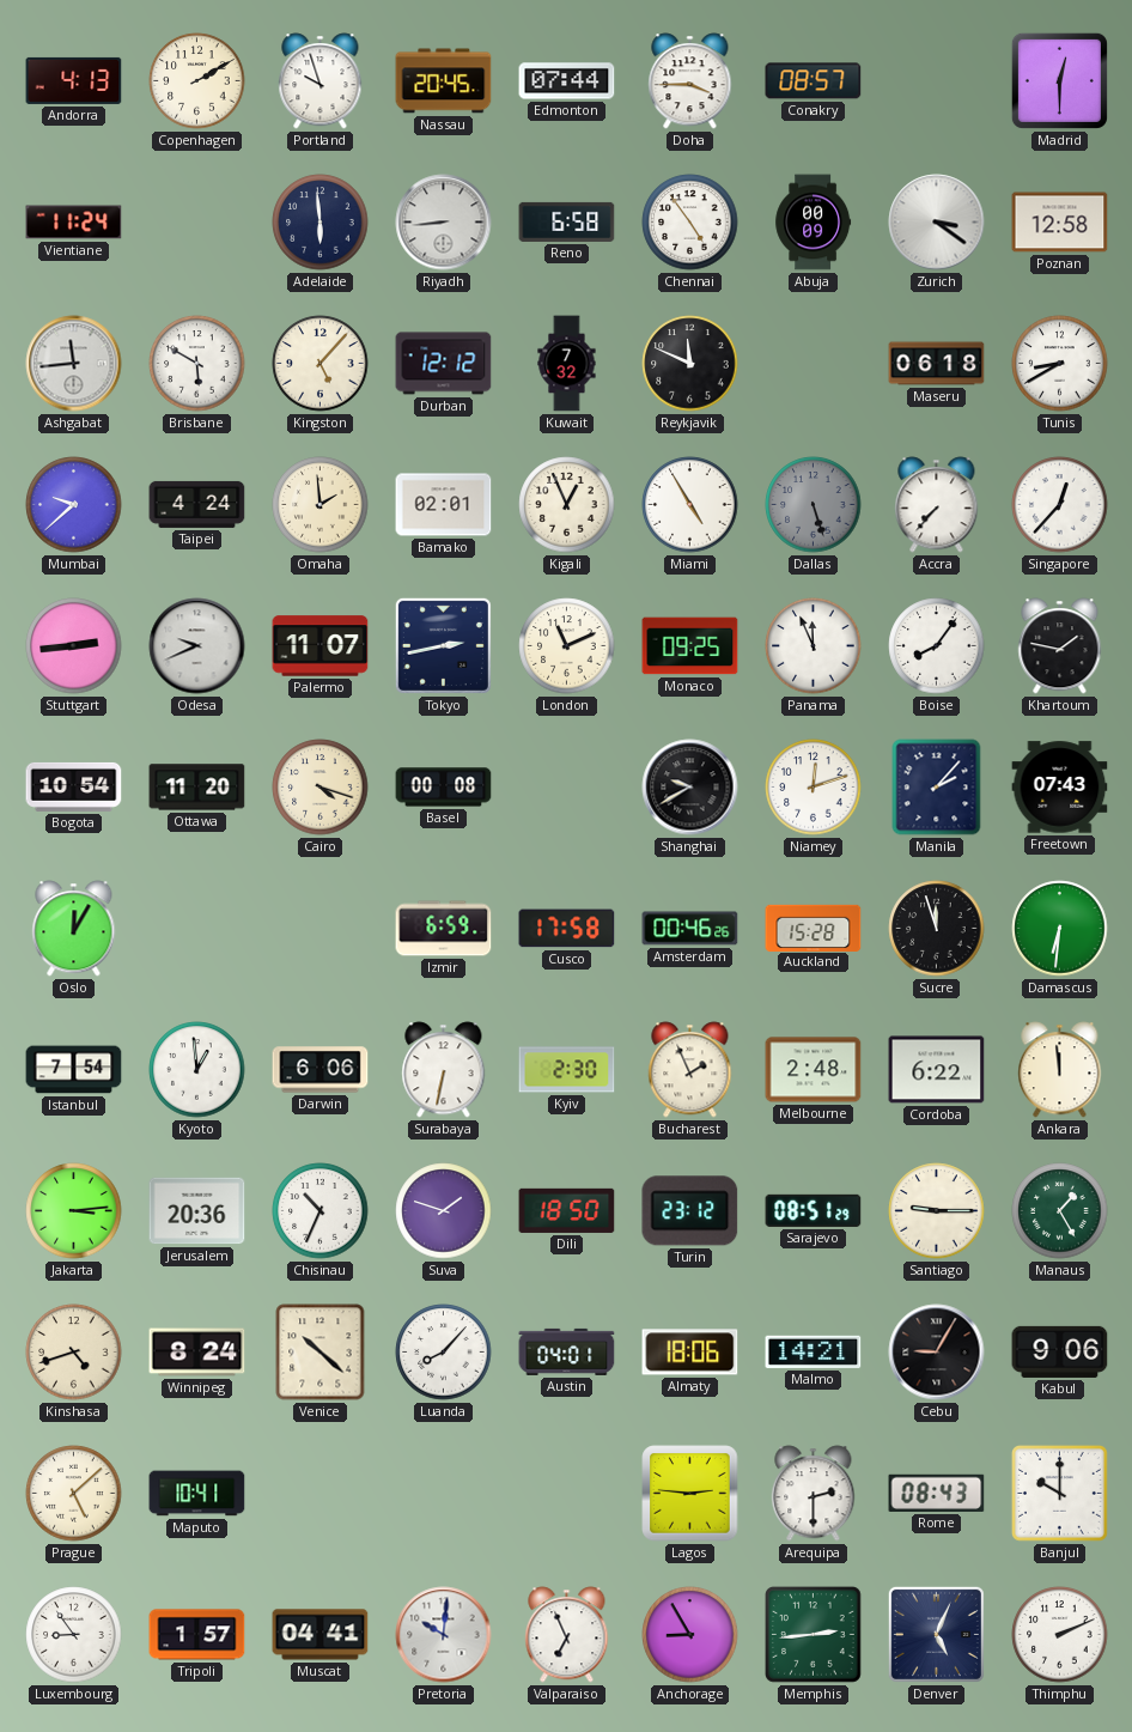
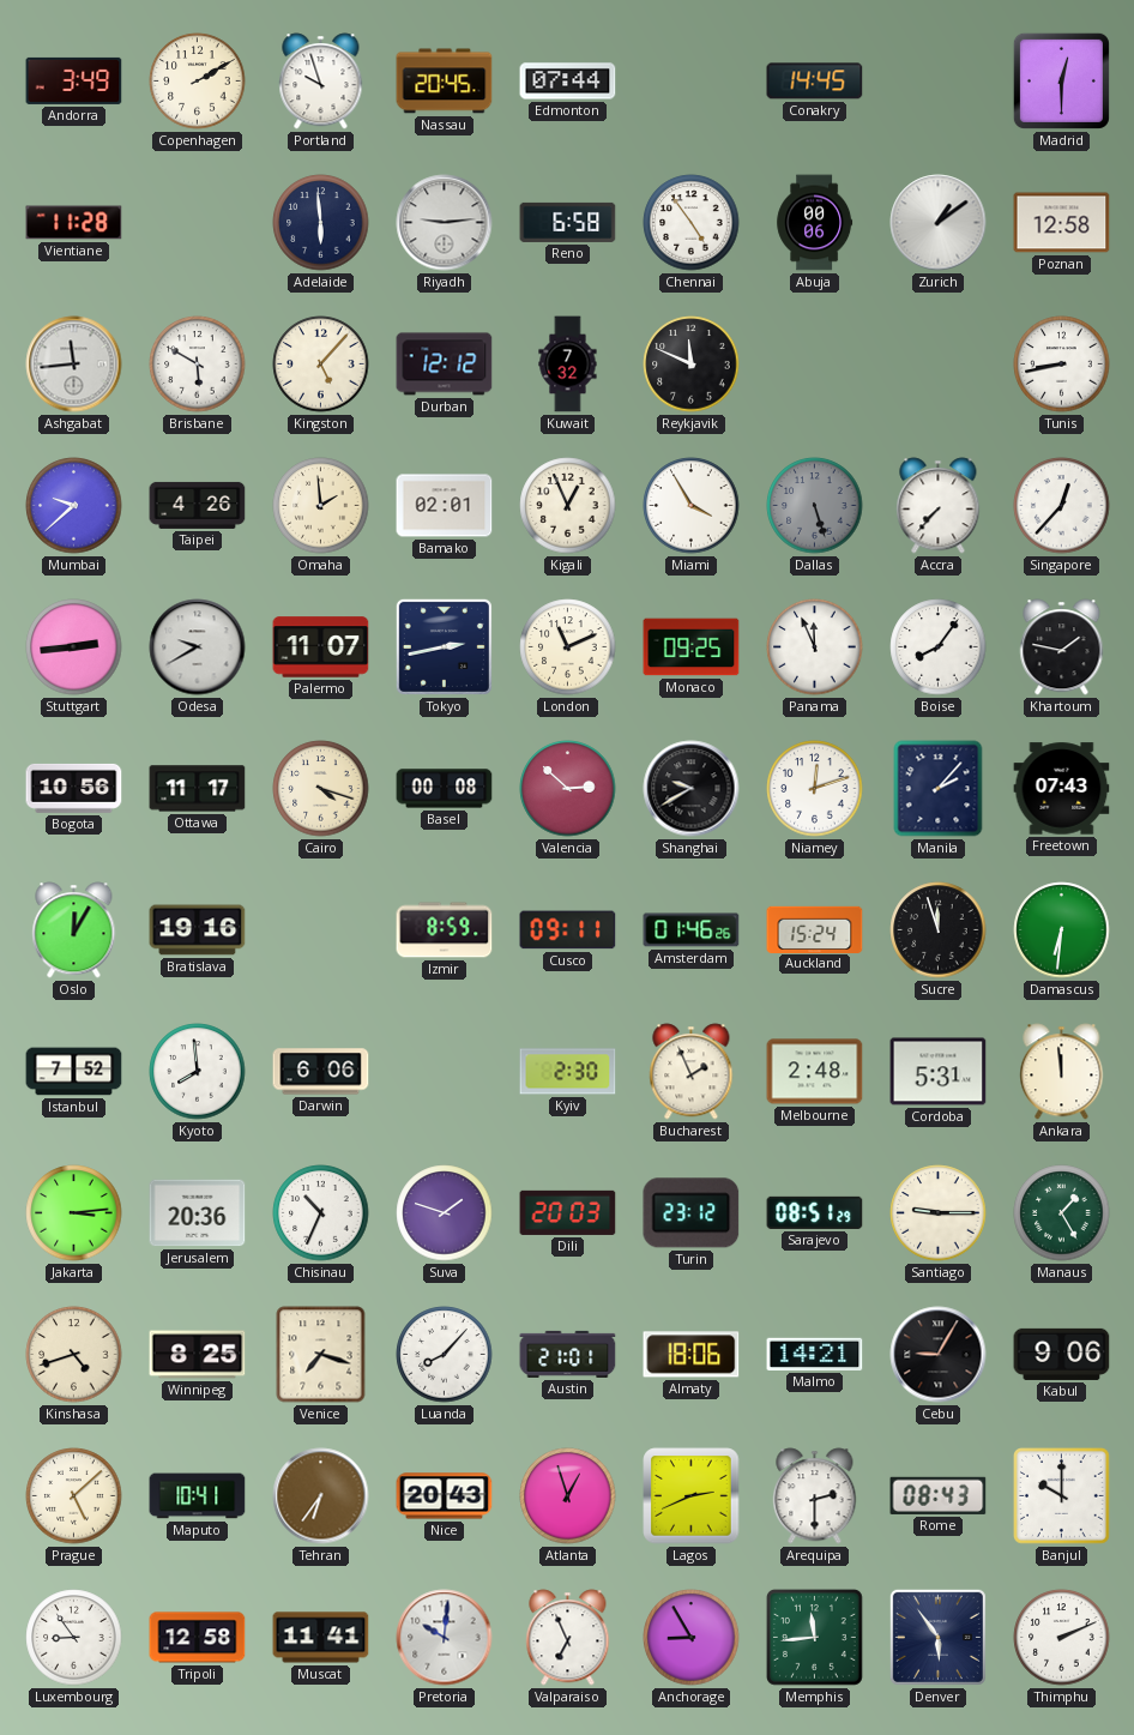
Andorra: 4:13 -> 3:49
Doha: 3:45 -> none
Conakry: 08:57 -> 14:45
Vientiane: 11:24 -> 11:28
Riyadh: 8:44 -> 9:14
Abuja: 00:09 -> 00:06
Zurich: 3:21 -> 1:09
Maseru: 06:18 -> none
Tunis: 8:40 -> 8:43
Taipei: 4:24 -> 4:26
Miami: 4:55 -> 3:55
Odesa: 9:41 -> 9:40
Bogota: 10:54 -> 10:56
Ottawa: 11:20 -> 11:17
Valencia: none -> 2:52
Bratislava: none -> 19:16
Izmir: 6:59 -> 8:59
Cusco: 17:58 -> 09:11
Amsterdam: 00:46 -> 01:46
Auckland: 15:28 -> 15:24
Istanbul: 7:54 -> 7:52
Kyoto: 12:59 -> 7:59
Surabaya: 6:32 -> none
Cordoba: 6:22 -> 5:31
Dili: 18:50 -> 20:03
Winnipeg: 8:24 -> 8:25
Venice: 10:22 -> 7:18
Austin: 04:01 -> 21:01
Tehran: none -> 6:36
Nice: none -> 20:43
Atlanta: none -> 12:57
Lagos: 2:46 -> 2:41
Tripoli: 1:57 -> 12:58
Muscat: 04:41 -> 11:41
Memphis: 2:44 -> 11:44
Denver: 5:04 -> 5:54
